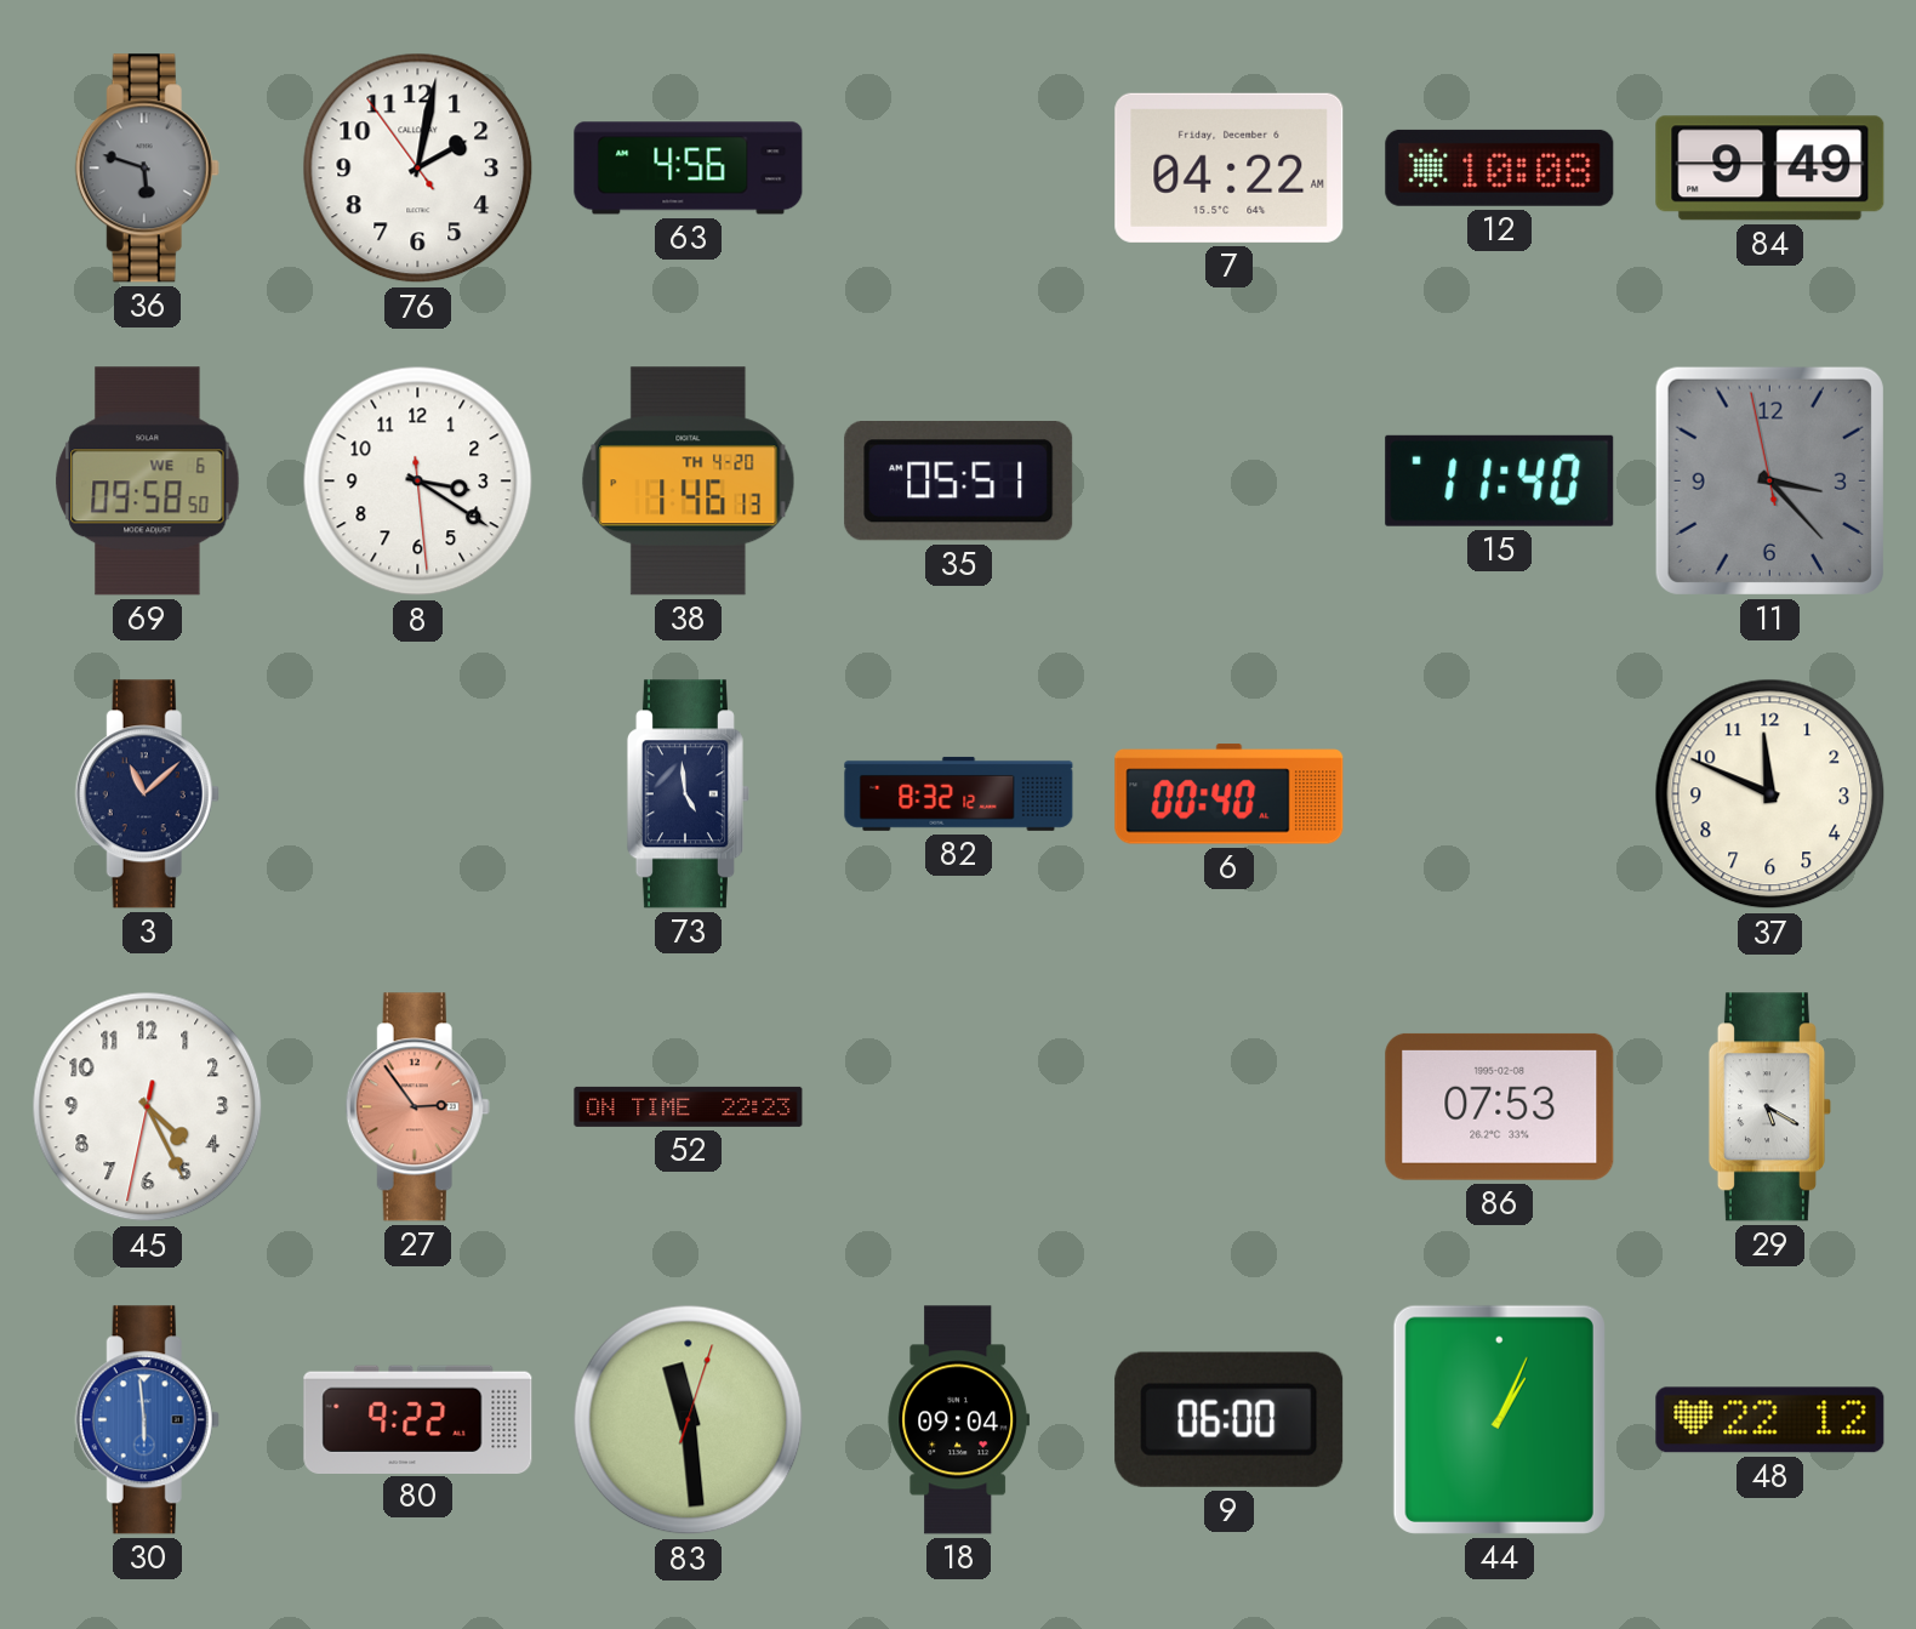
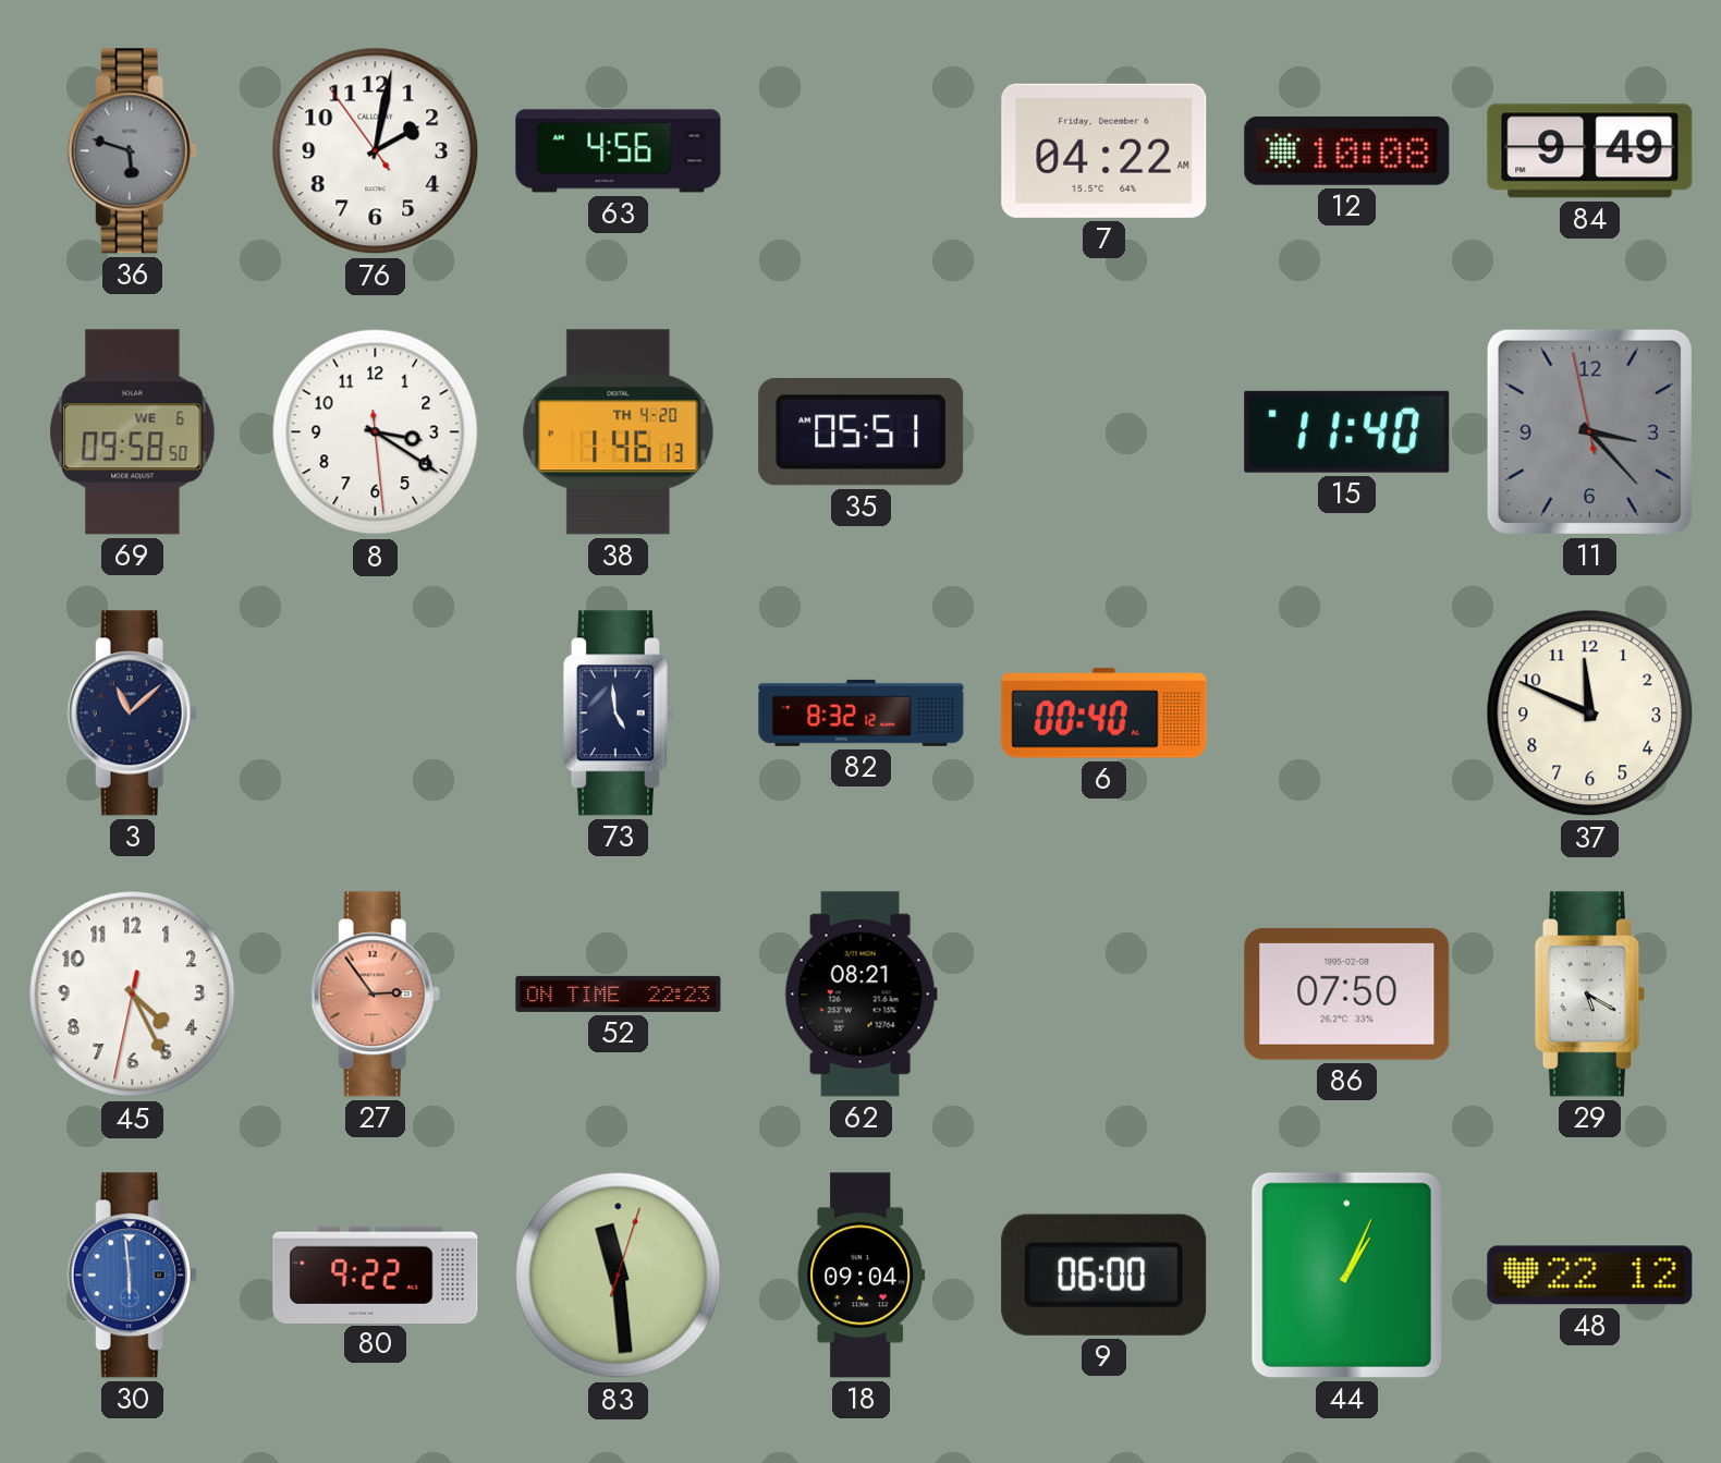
62: none -> 08:21
86: 07:53 -> 07:50
